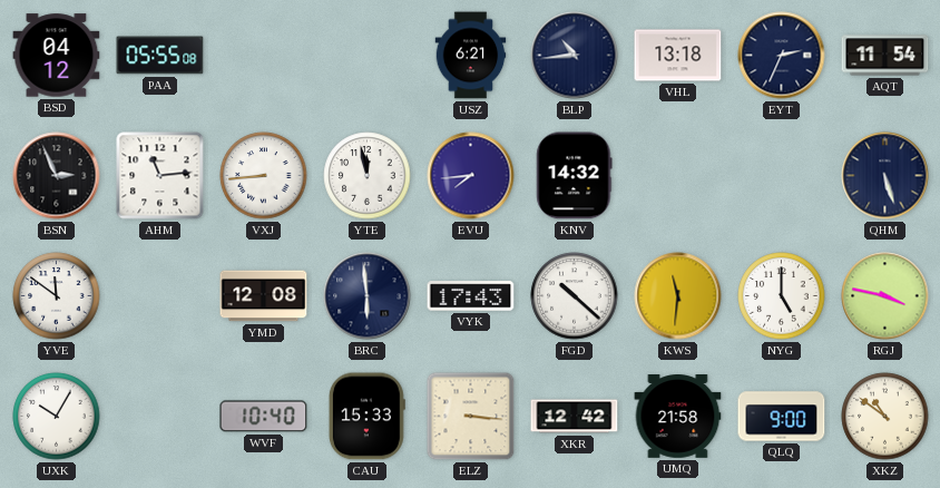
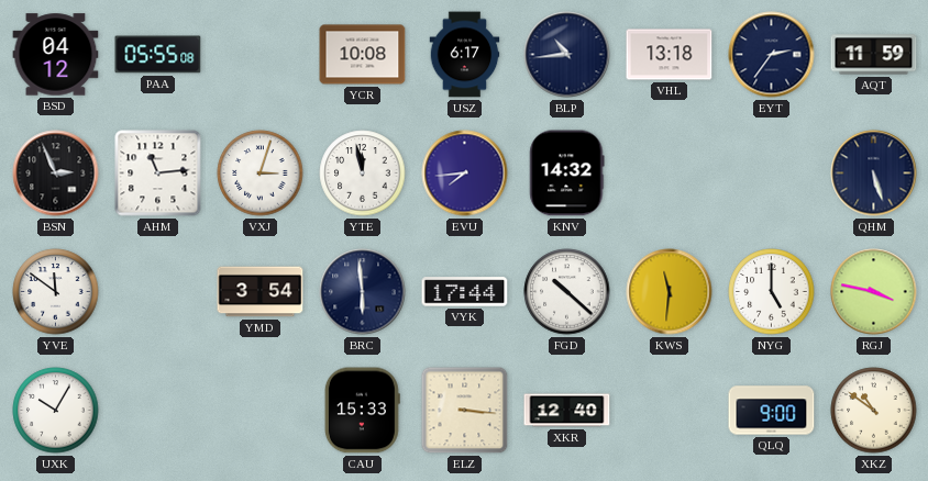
YCR: none -> 10:08
USZ: 6:21 -> 6:17
EYT: 2:34 -> 2:36
AQT: 11:54 -> 11:59
VXJ: 8:44 -> 3:03
YMD: 12:08 -> 3:54
VYK: 17:43 -> 17:44
WVF: 10:40 -> none
XKR: 12:42 -> 12:40
UMQ: 21:58 -> none
